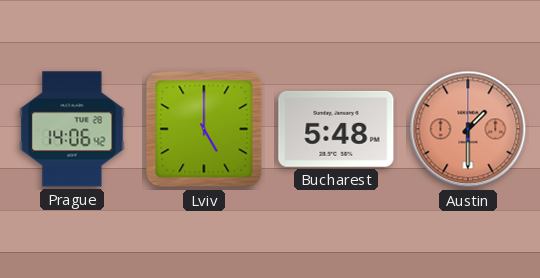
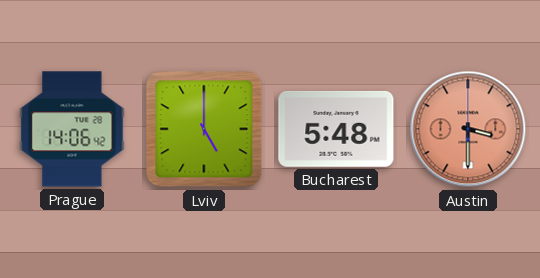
Austin: 1:30 -> 3:30
